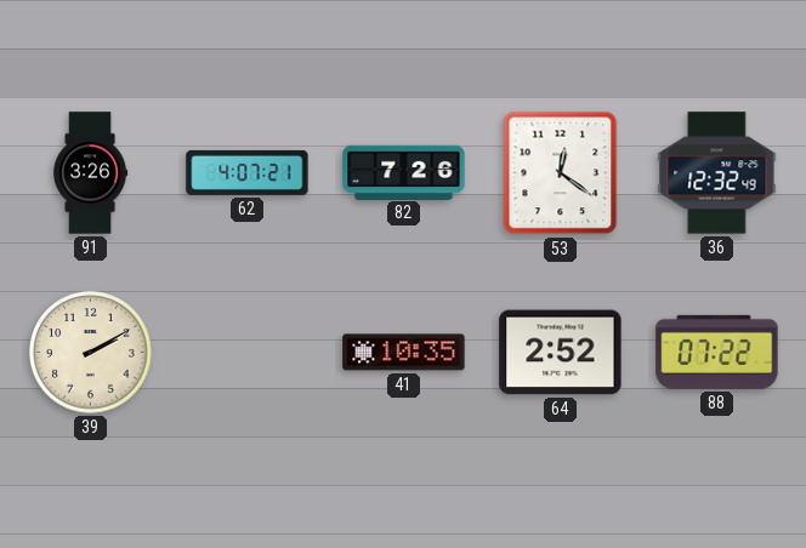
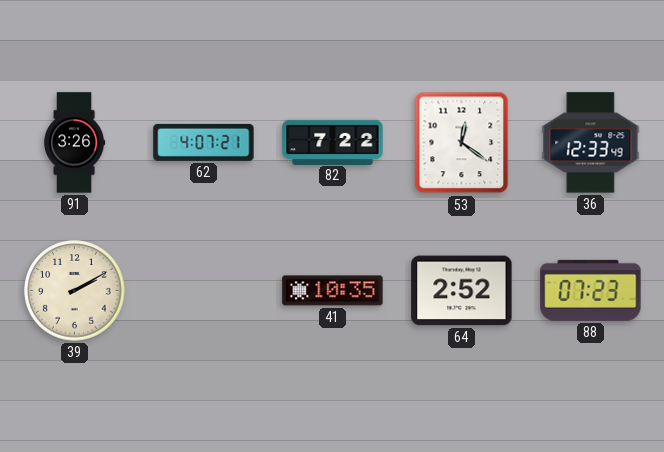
82: 7:26 -> 7:22
36: 12:32 -> 12:33
88: 07:22 -> 07:23
